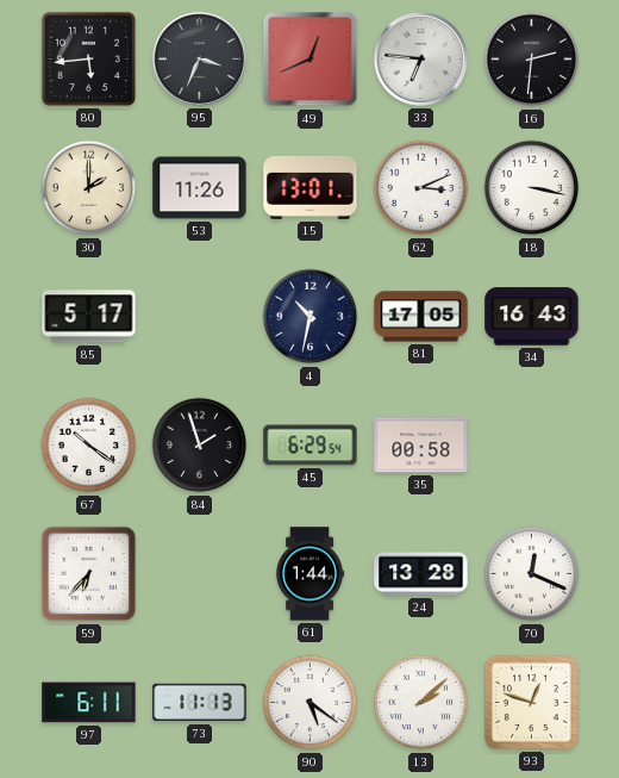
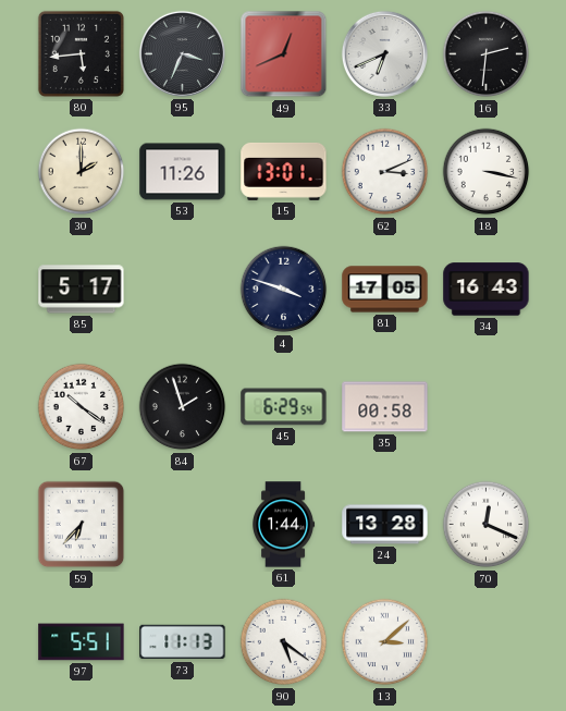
33: 6:46 -> 6:41
4: 10:32 -> 3:48
97: 6:11 -> 5:51
13: 2:08 -> 3:08
93: 12:48 -> none
